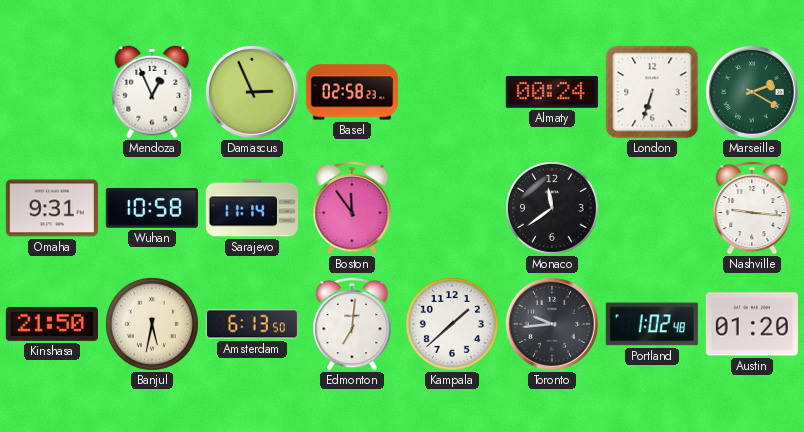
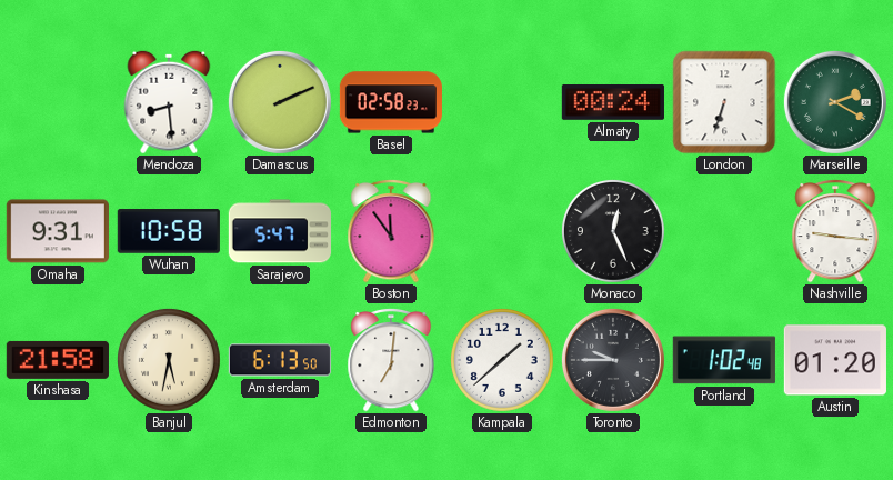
Mendoza: 12:56 -> 8:29
Damascus: 2:56 -> 2:11
Sarajevo: 11:14 -> 5:47
Monaco: 11:39 -> 12:26
Kinshasa: 21:50 -> 21:58
Toronto: 9:44 -> 9:45
